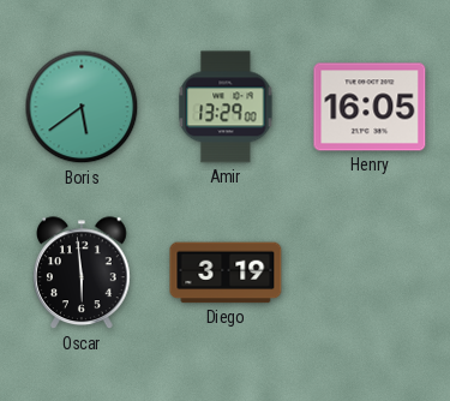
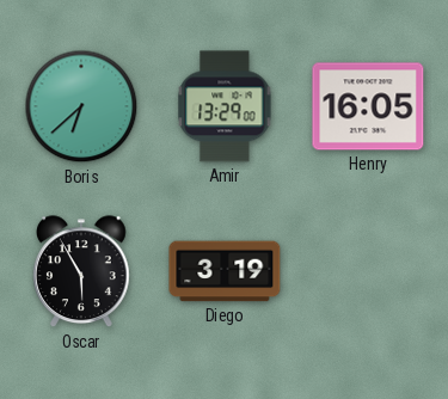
Boris: 5:39 -> 6:38
Oscar: 5:59 -> 5:55
